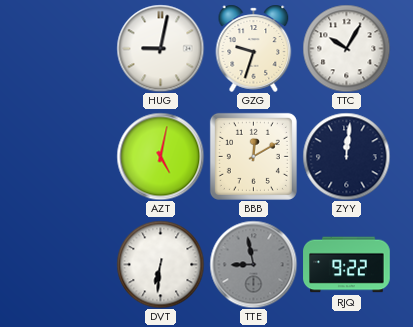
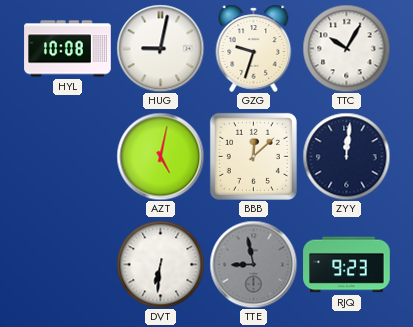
HYL: none -> 10:08
BBB: 12:10 -> 12:08
RJQ: 9:22 -> 9:23
